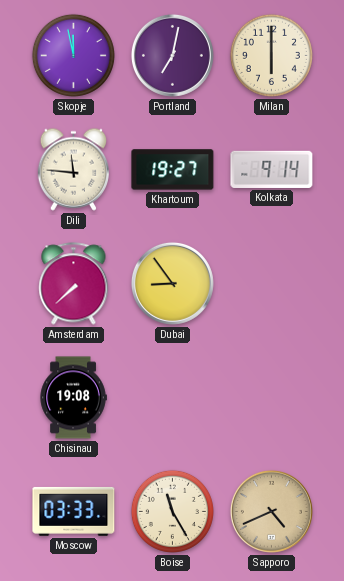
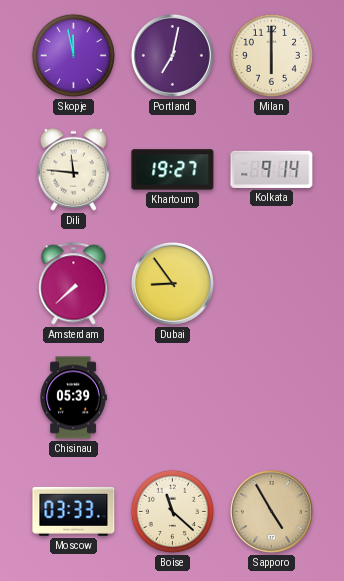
Chisinau: 19:08 -> 05:39
Boise: 11:25 -> 11:22
Sapporo: 4:41 -> 4:55
